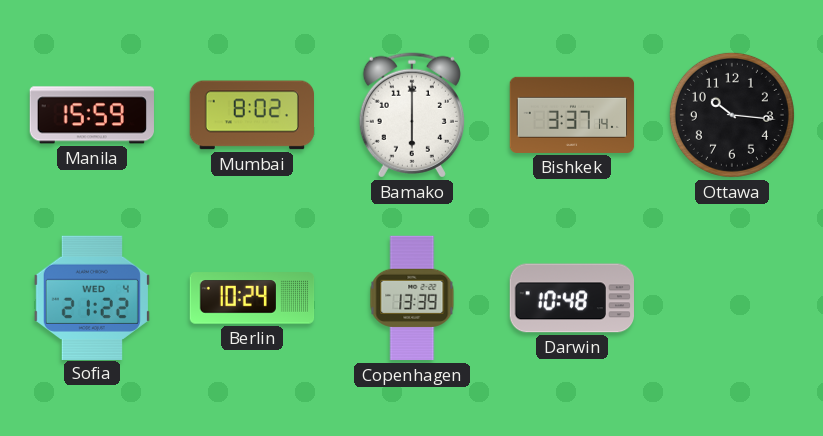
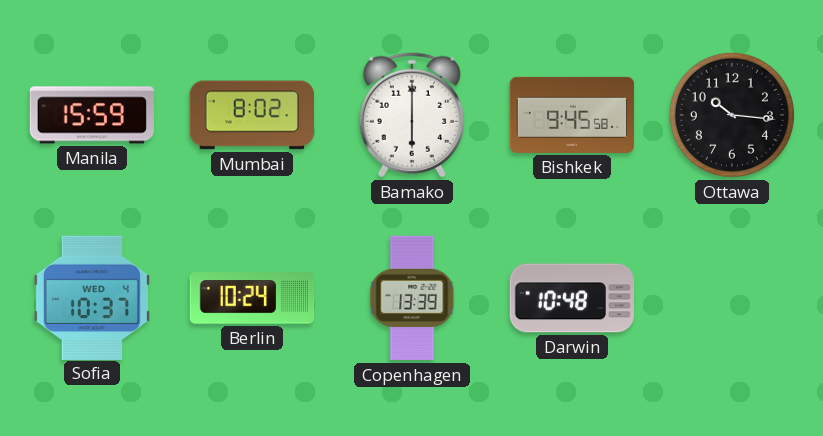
Bishkek: 3:37 -> 9:45
Sofia: 21:22 -> 10:37
